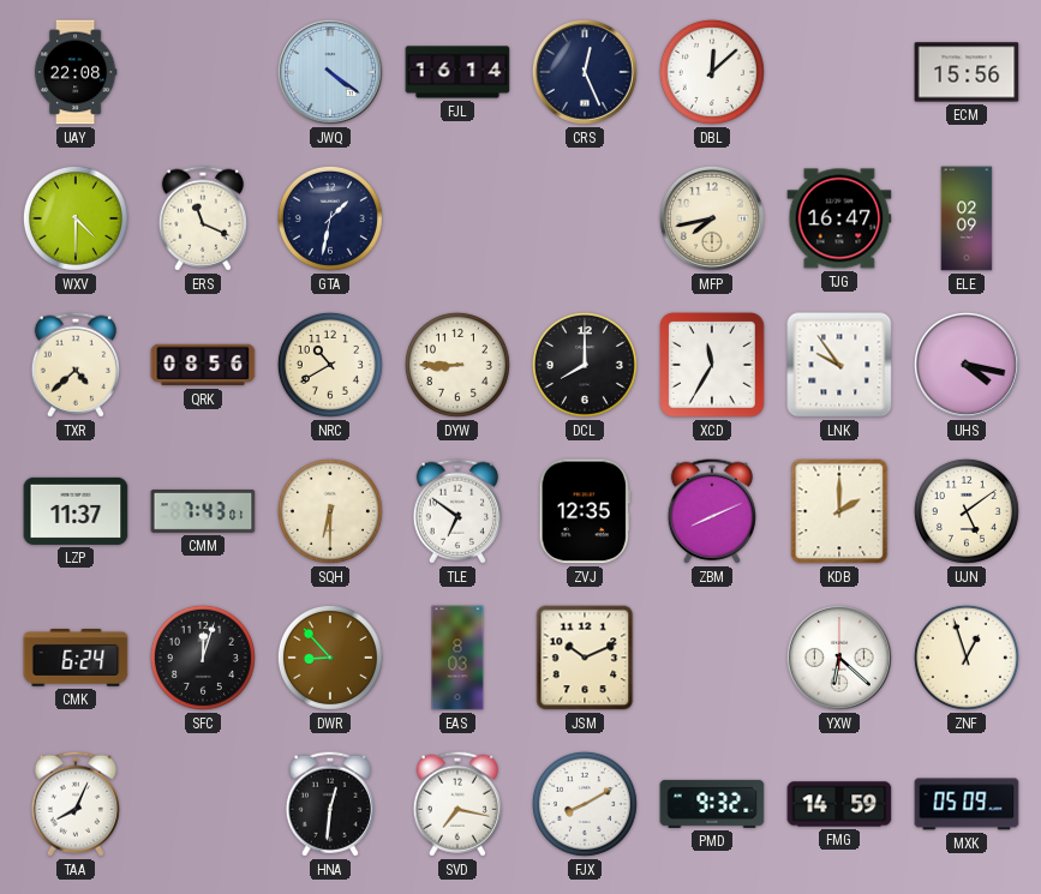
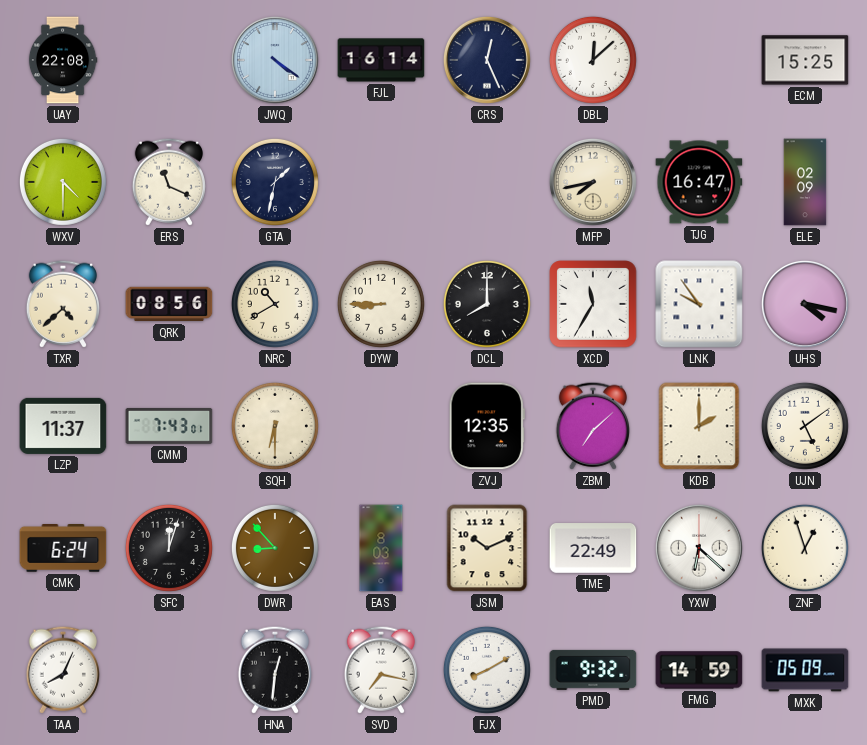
ECM: 15:56 -> 15:25
TLE: 6:51 -> none
ZBM: 8:11 -> 7:08
TME: none -> 22:49
